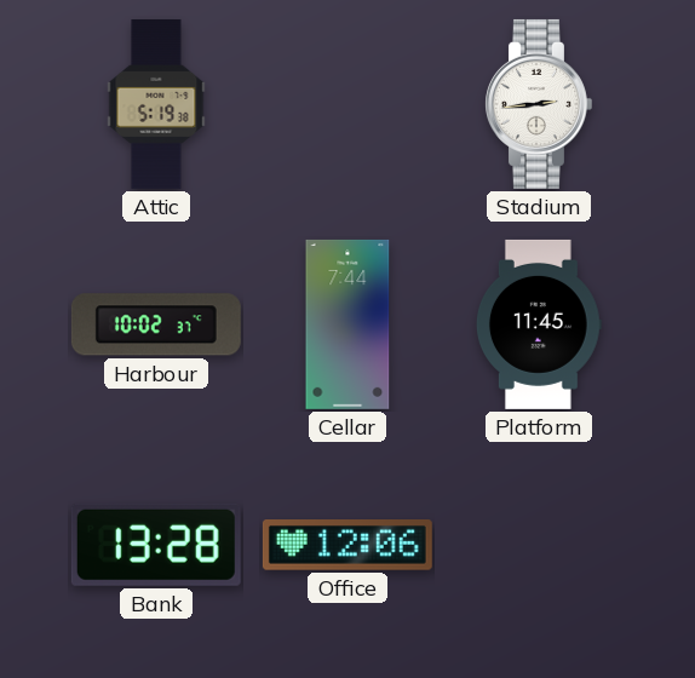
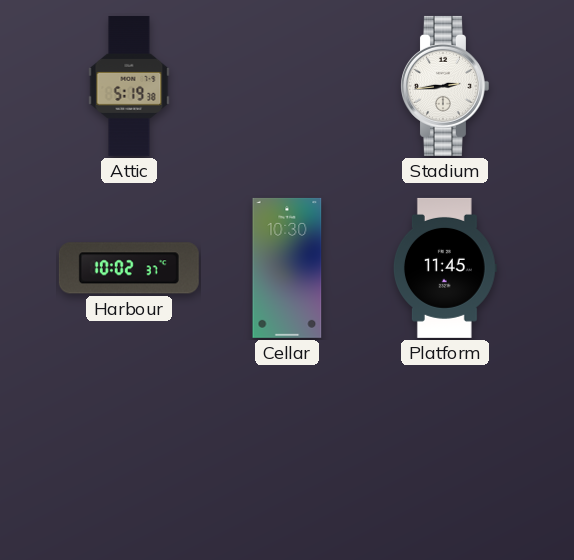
Cellar: 7:44 -> 10:30
Bank: 13:28 -> none
Office: 12:06 -> none
